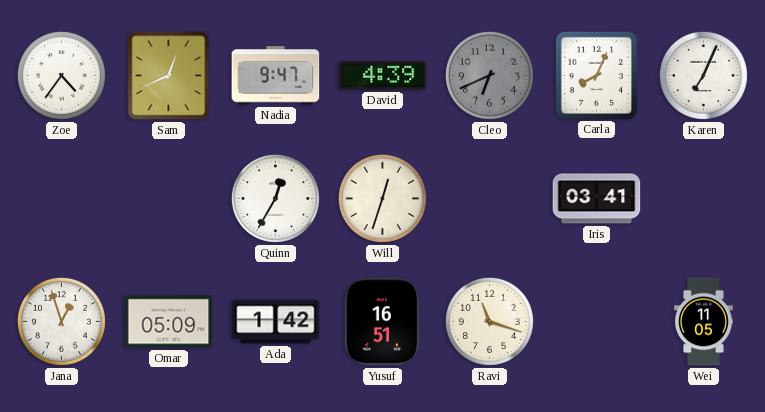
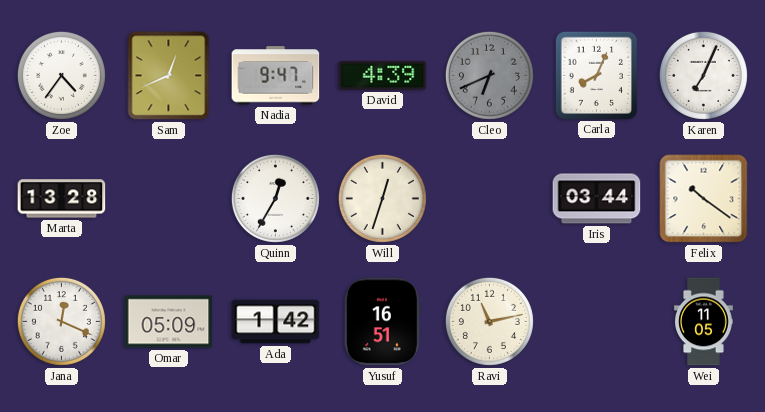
Marta: none -> 13:28
Iris: 03:41 -> 03:44
Felix: none -> 10:21
Jana: 12:57 -> 12:19
Ravi: 11:18 -> 11:13
